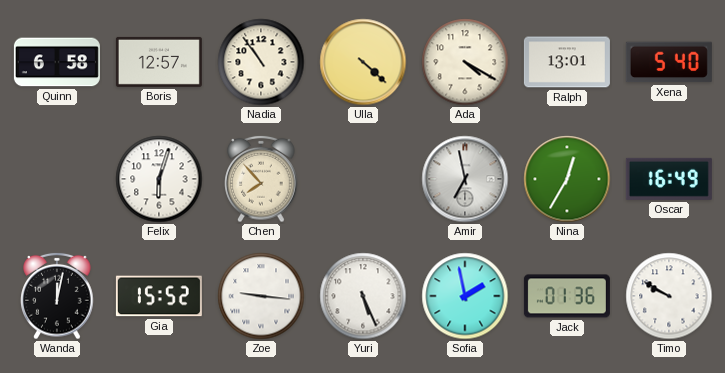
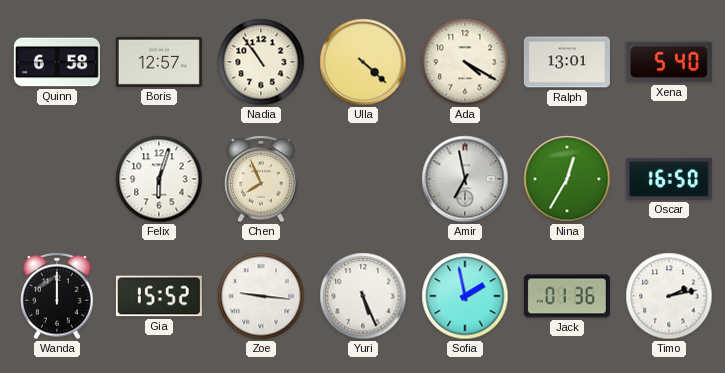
Chen: 7:53 -> 7:56
Oscar: 16:49 -> 16:50
Wanda: 12:02 -> 12:00
Timo: 9:50 -> 2:13
